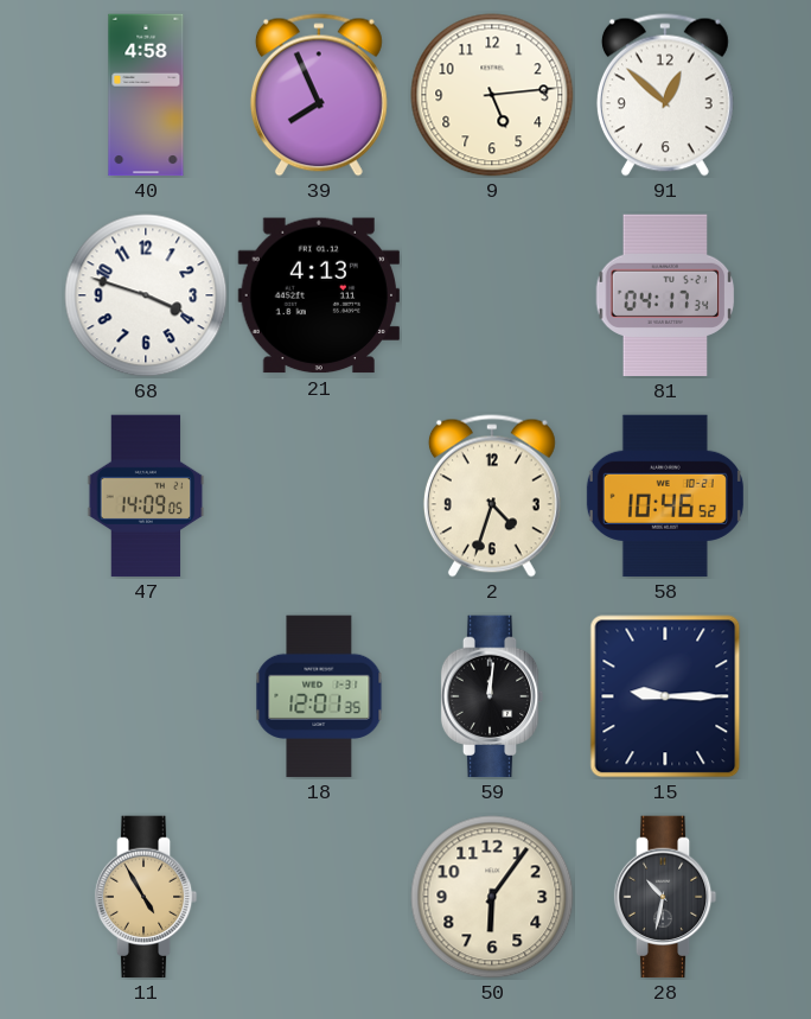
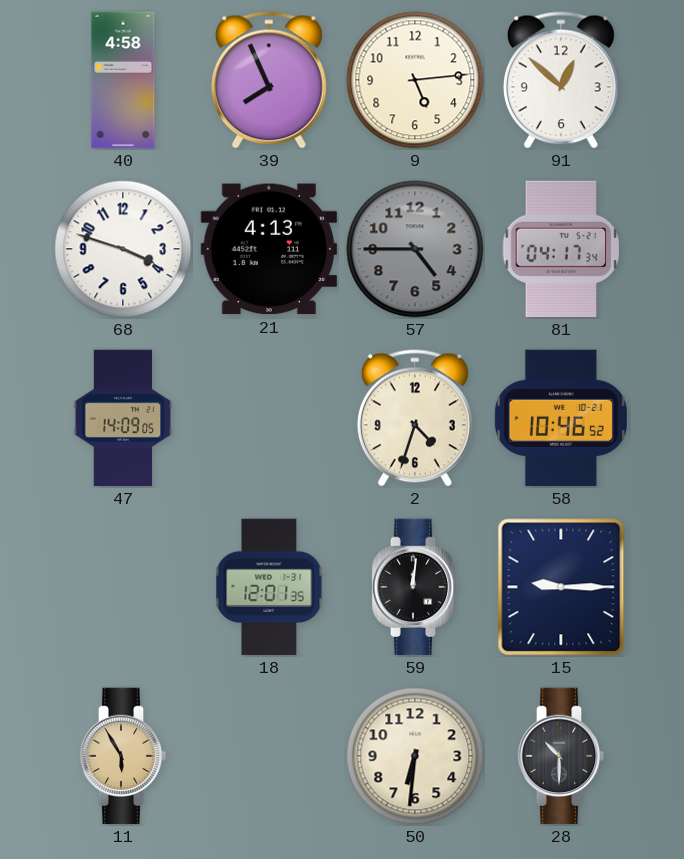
57: none -> 4:45
11: 4:55 -> 5:55
50: 6:06 -> 6:31
28: 10:32 -> 10:30
